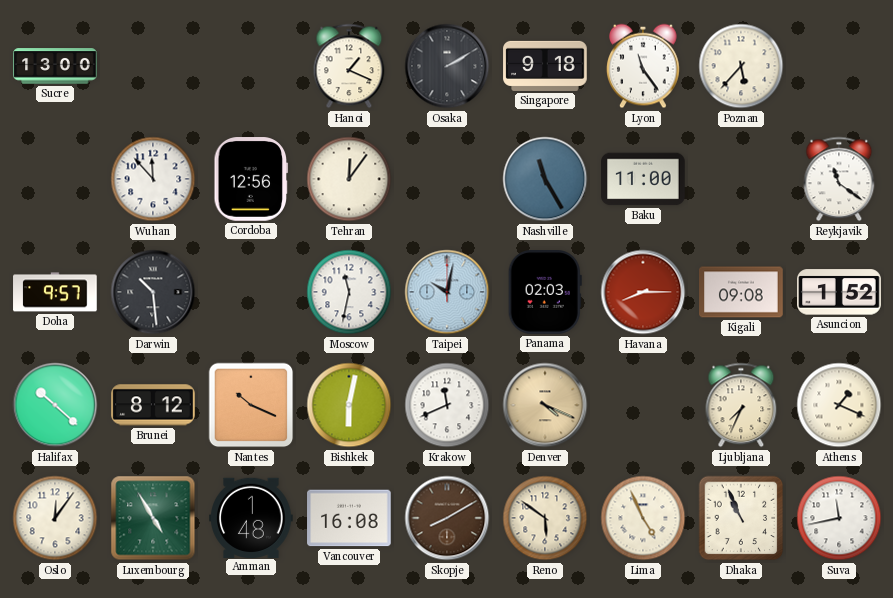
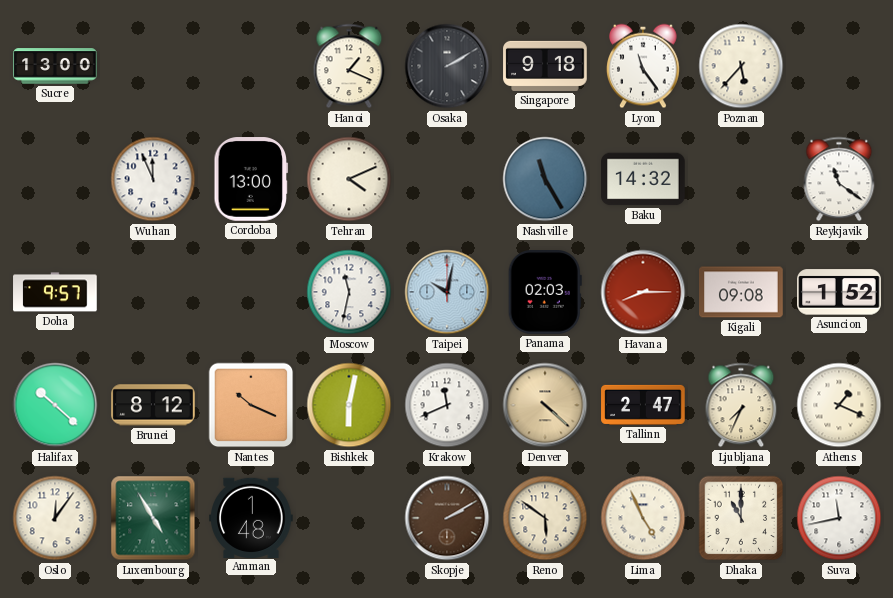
Wuhan: 11:53 -> 11:56
Cordoba: 12:56 -> 13:00
Tehran: 12:06 -> 4:11
Baku: 11:00 -> 14:32
Darwin: 10:29 -> none
Denver: 4:19 -> 4:22
Tallinn: none -> 2:47
Vancouver: 16:08 -> none
Skopje: 8:10 -> 2:10
Dhaka: 10:56 -> 11:00
